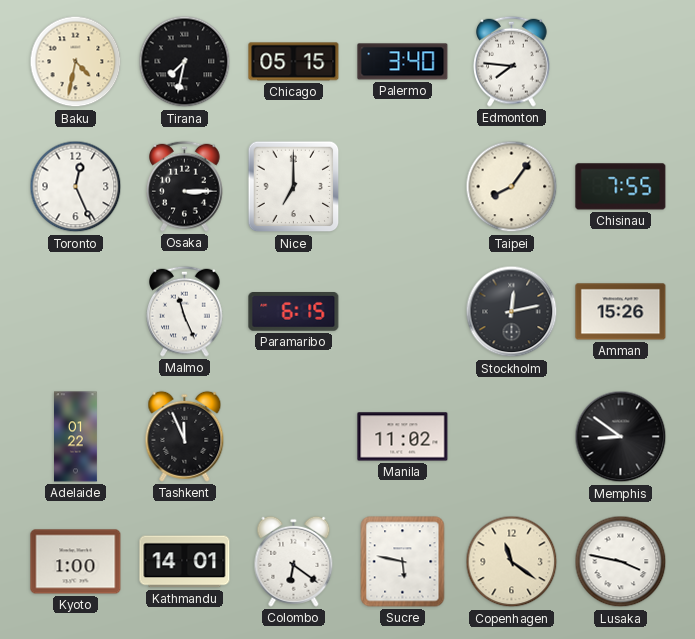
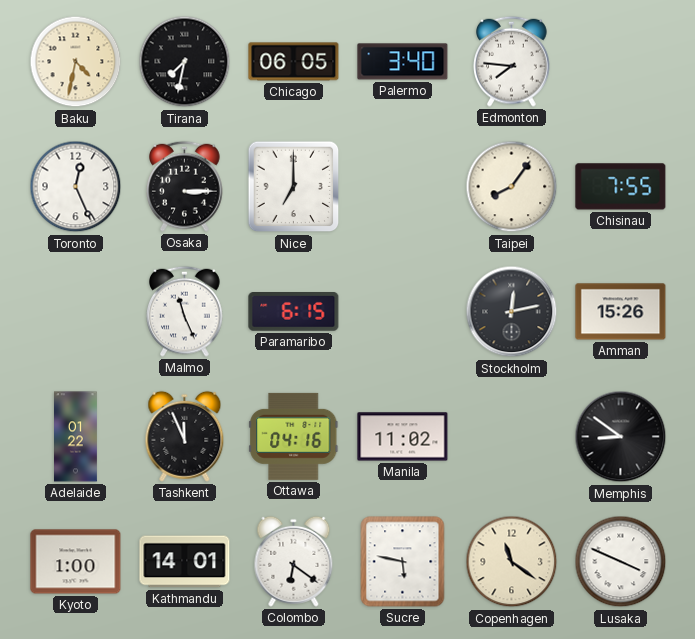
Chicago: 05:15 -> 06:05
Ottawa: none -> 04:16
Lusaka: 3:47 -> 3:49
